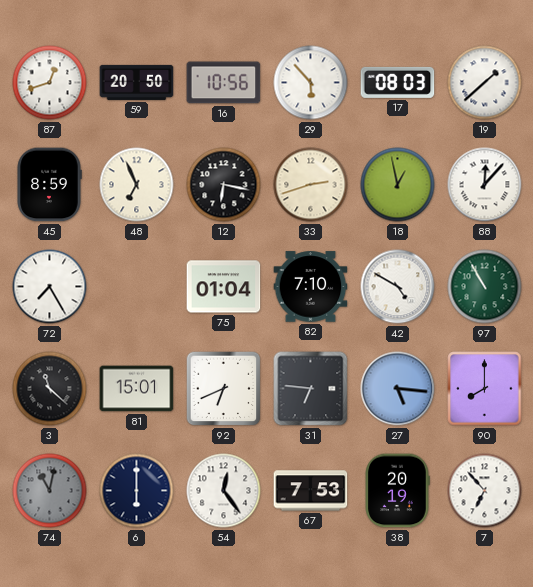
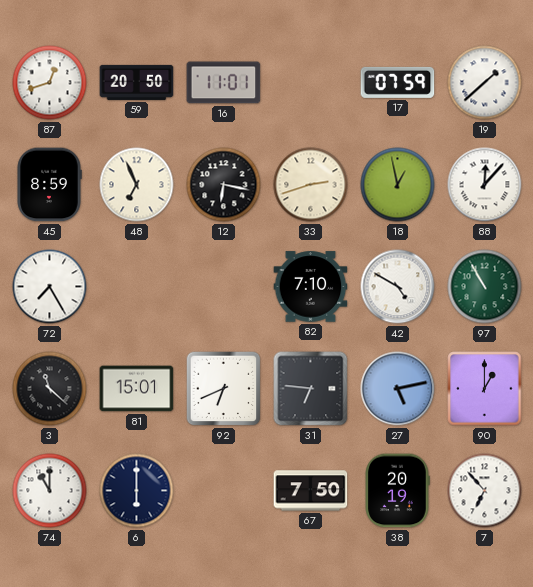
16: 10:56 -> 11:01
29: 5:53 -> none
17: 08:03 -> 07:59
75: 01:04 -> none
27: 5:16 -> 5:13
90: 8:00 -> 1:00
74: 11:02 -> 11:00
74 dial: grey -> white
54: 12:24 -> none
67: 7:53 -> 7:50
